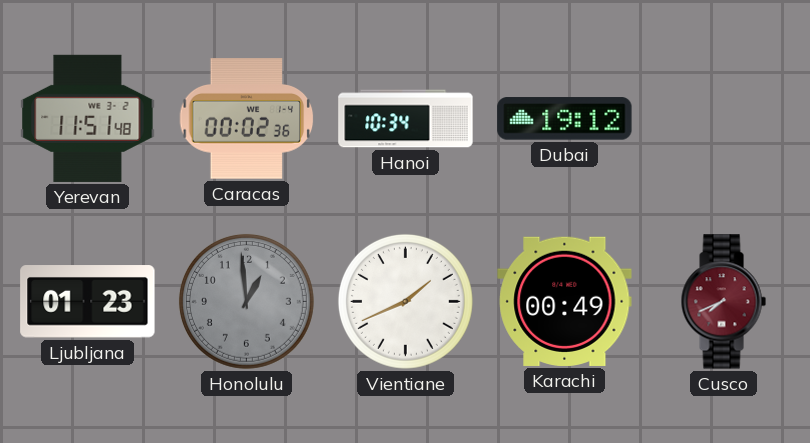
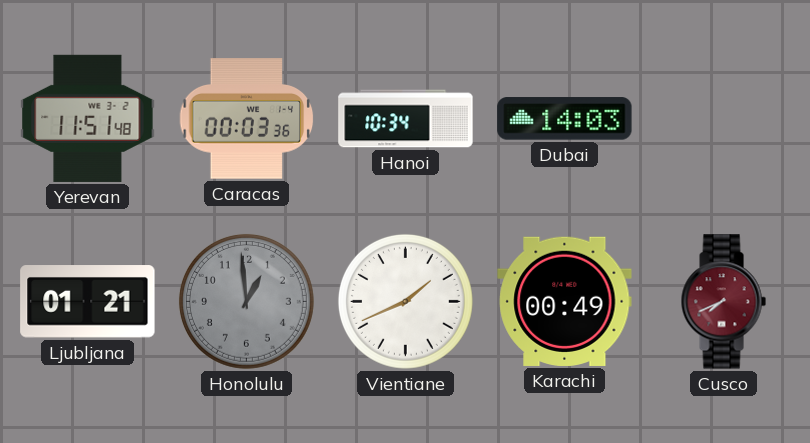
Caracas: 00:02 -> 00:03
Dubai: 19:12 -> 14:03
Ljubljana: 01:23 -> 01:21
